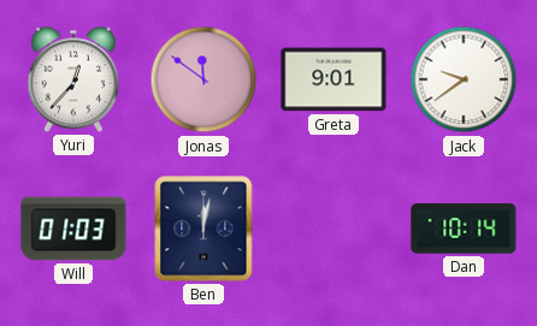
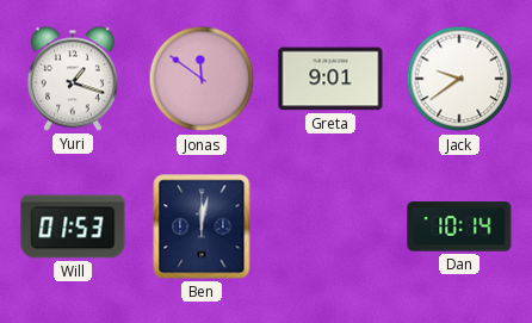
Yuri: 12:37 -> 1:18
Will: 01:03 -> 01:53
